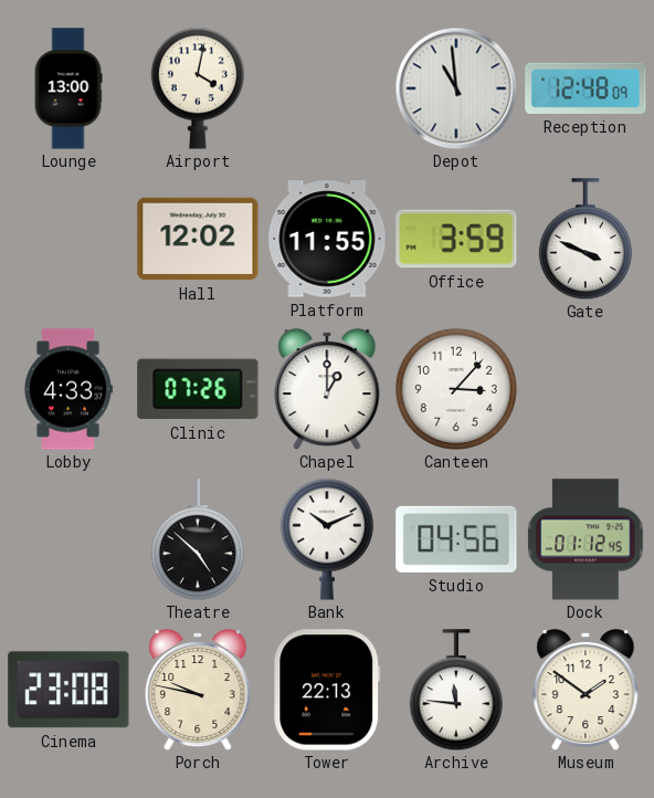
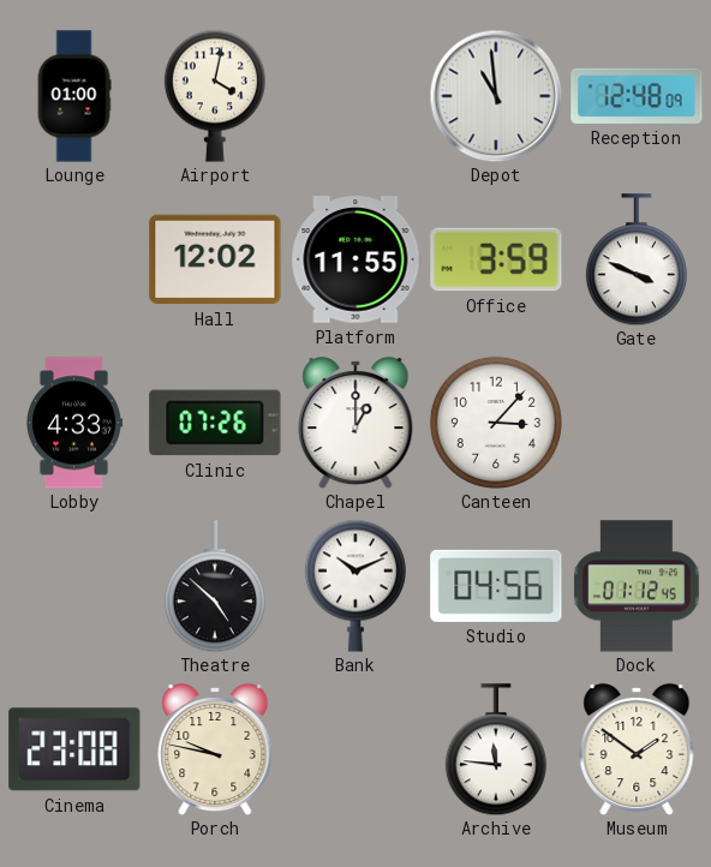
Lounge: 13:00 -> 01:00
Tower: 22:13 -> none
